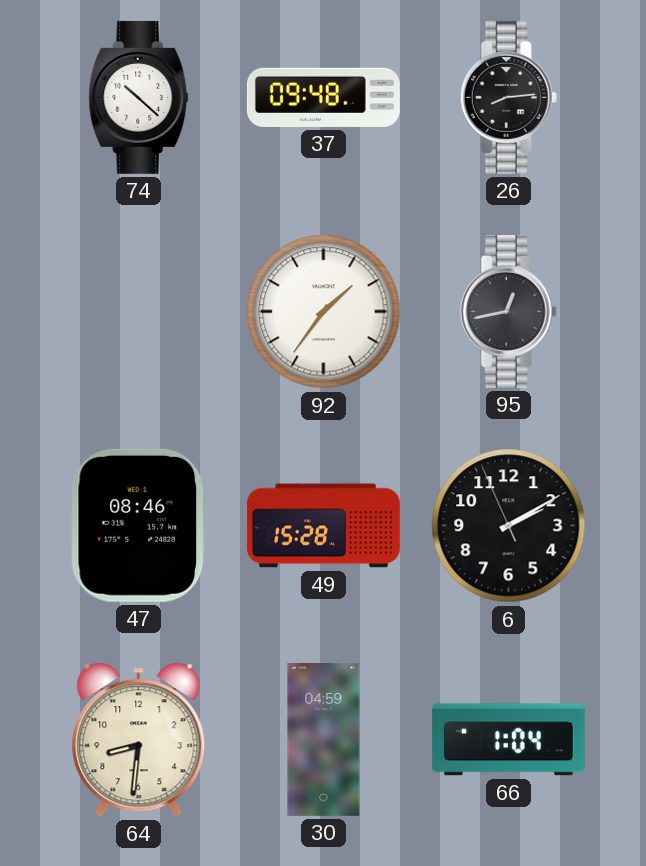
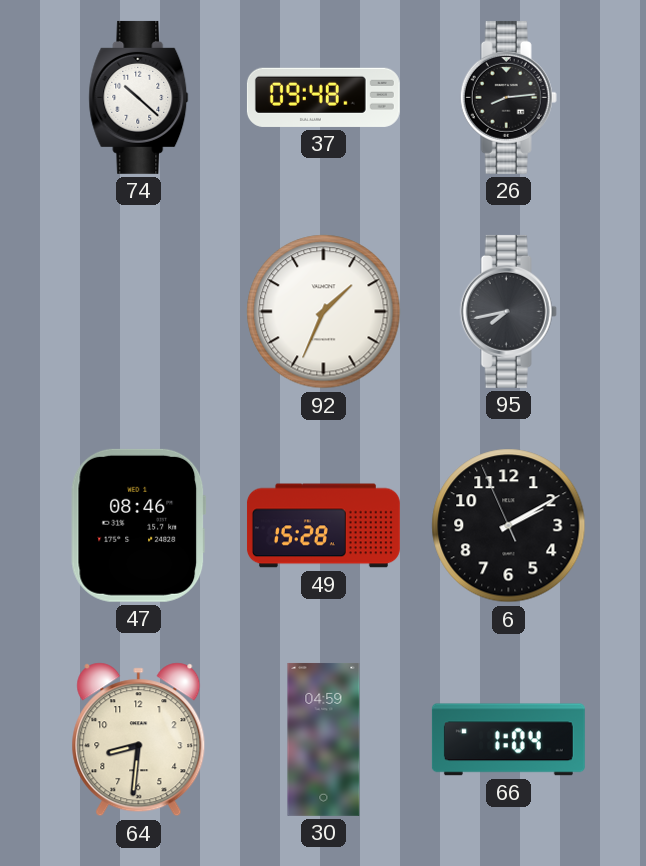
92: 1:36 -> 1:34
95: 12:43 -> 7:43
